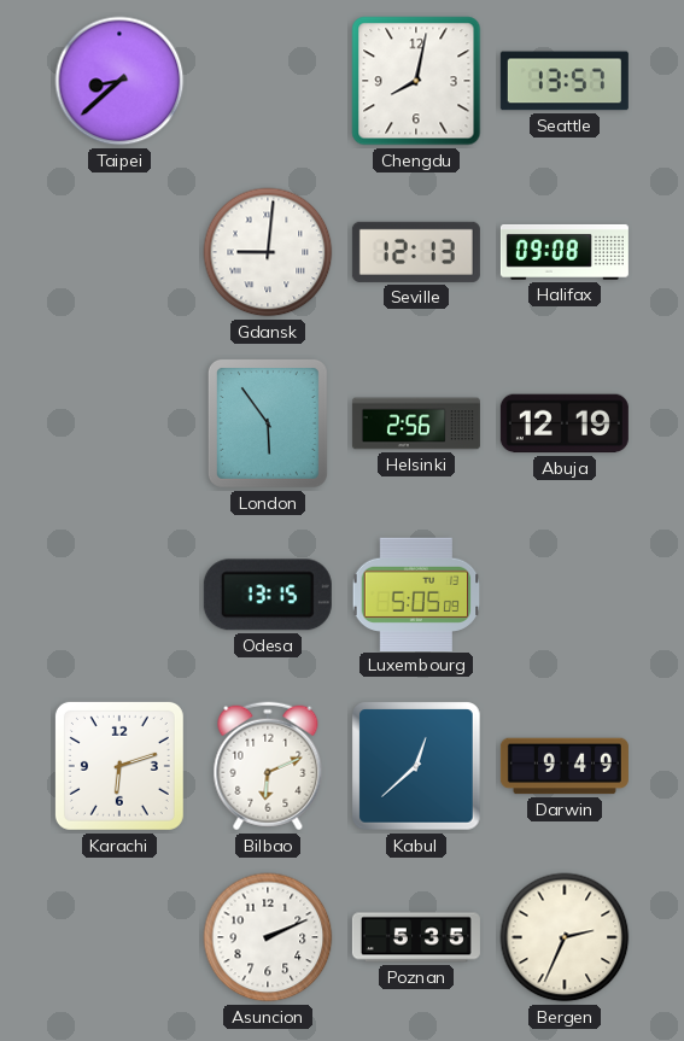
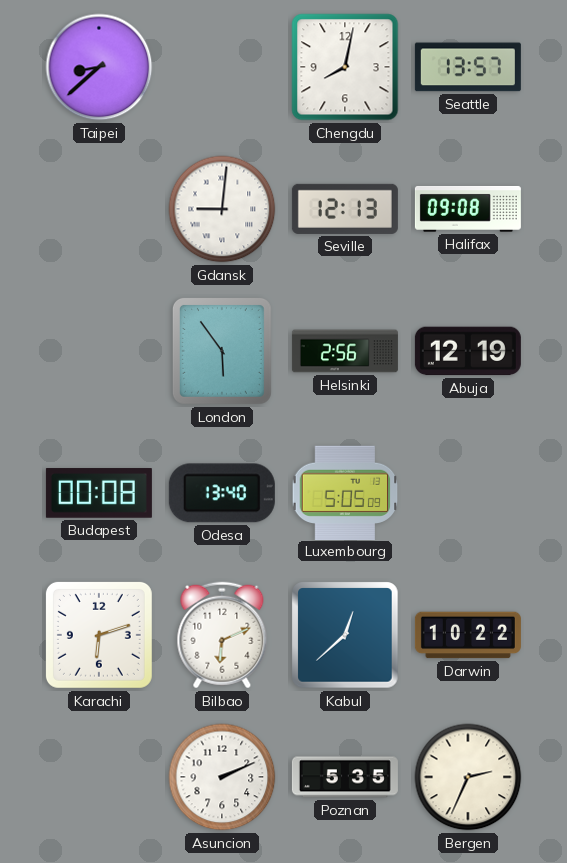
Budapest: none -> 00:08
Odesa: 13:15 -> 13:40
Darwin: 9:49 -> 10:22
